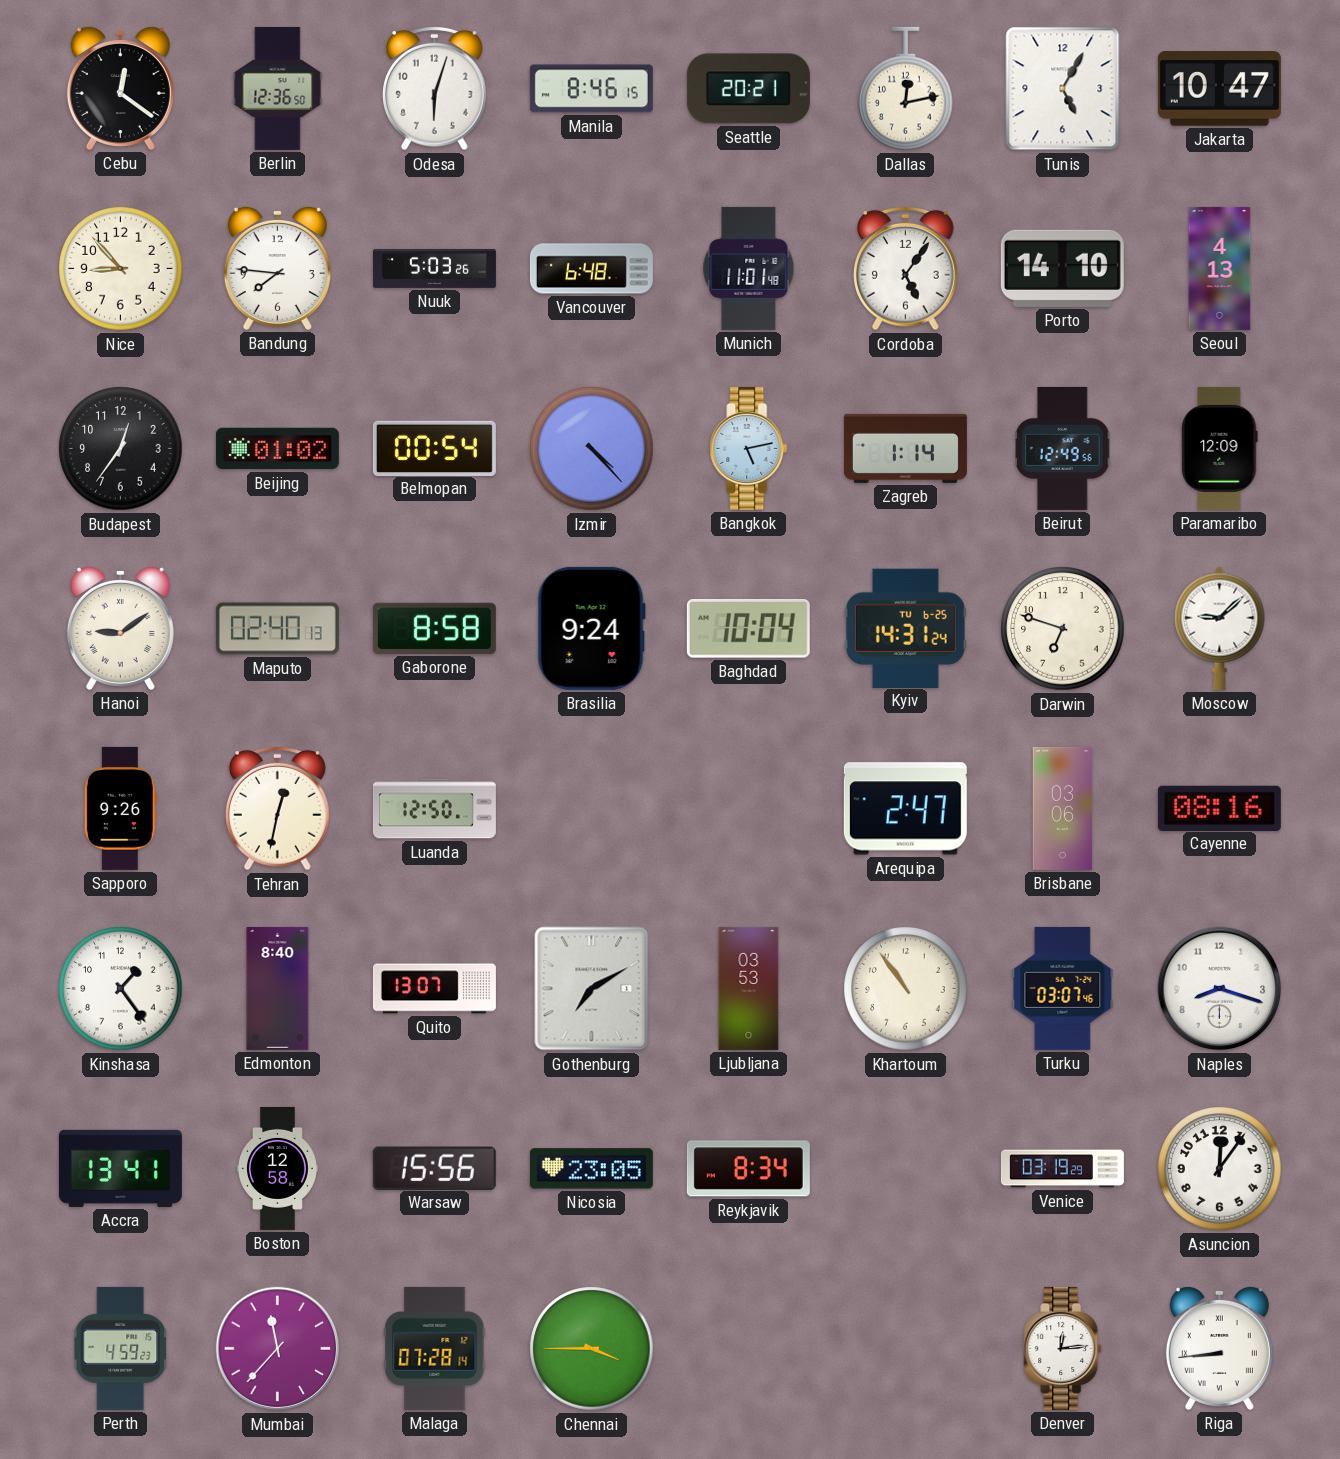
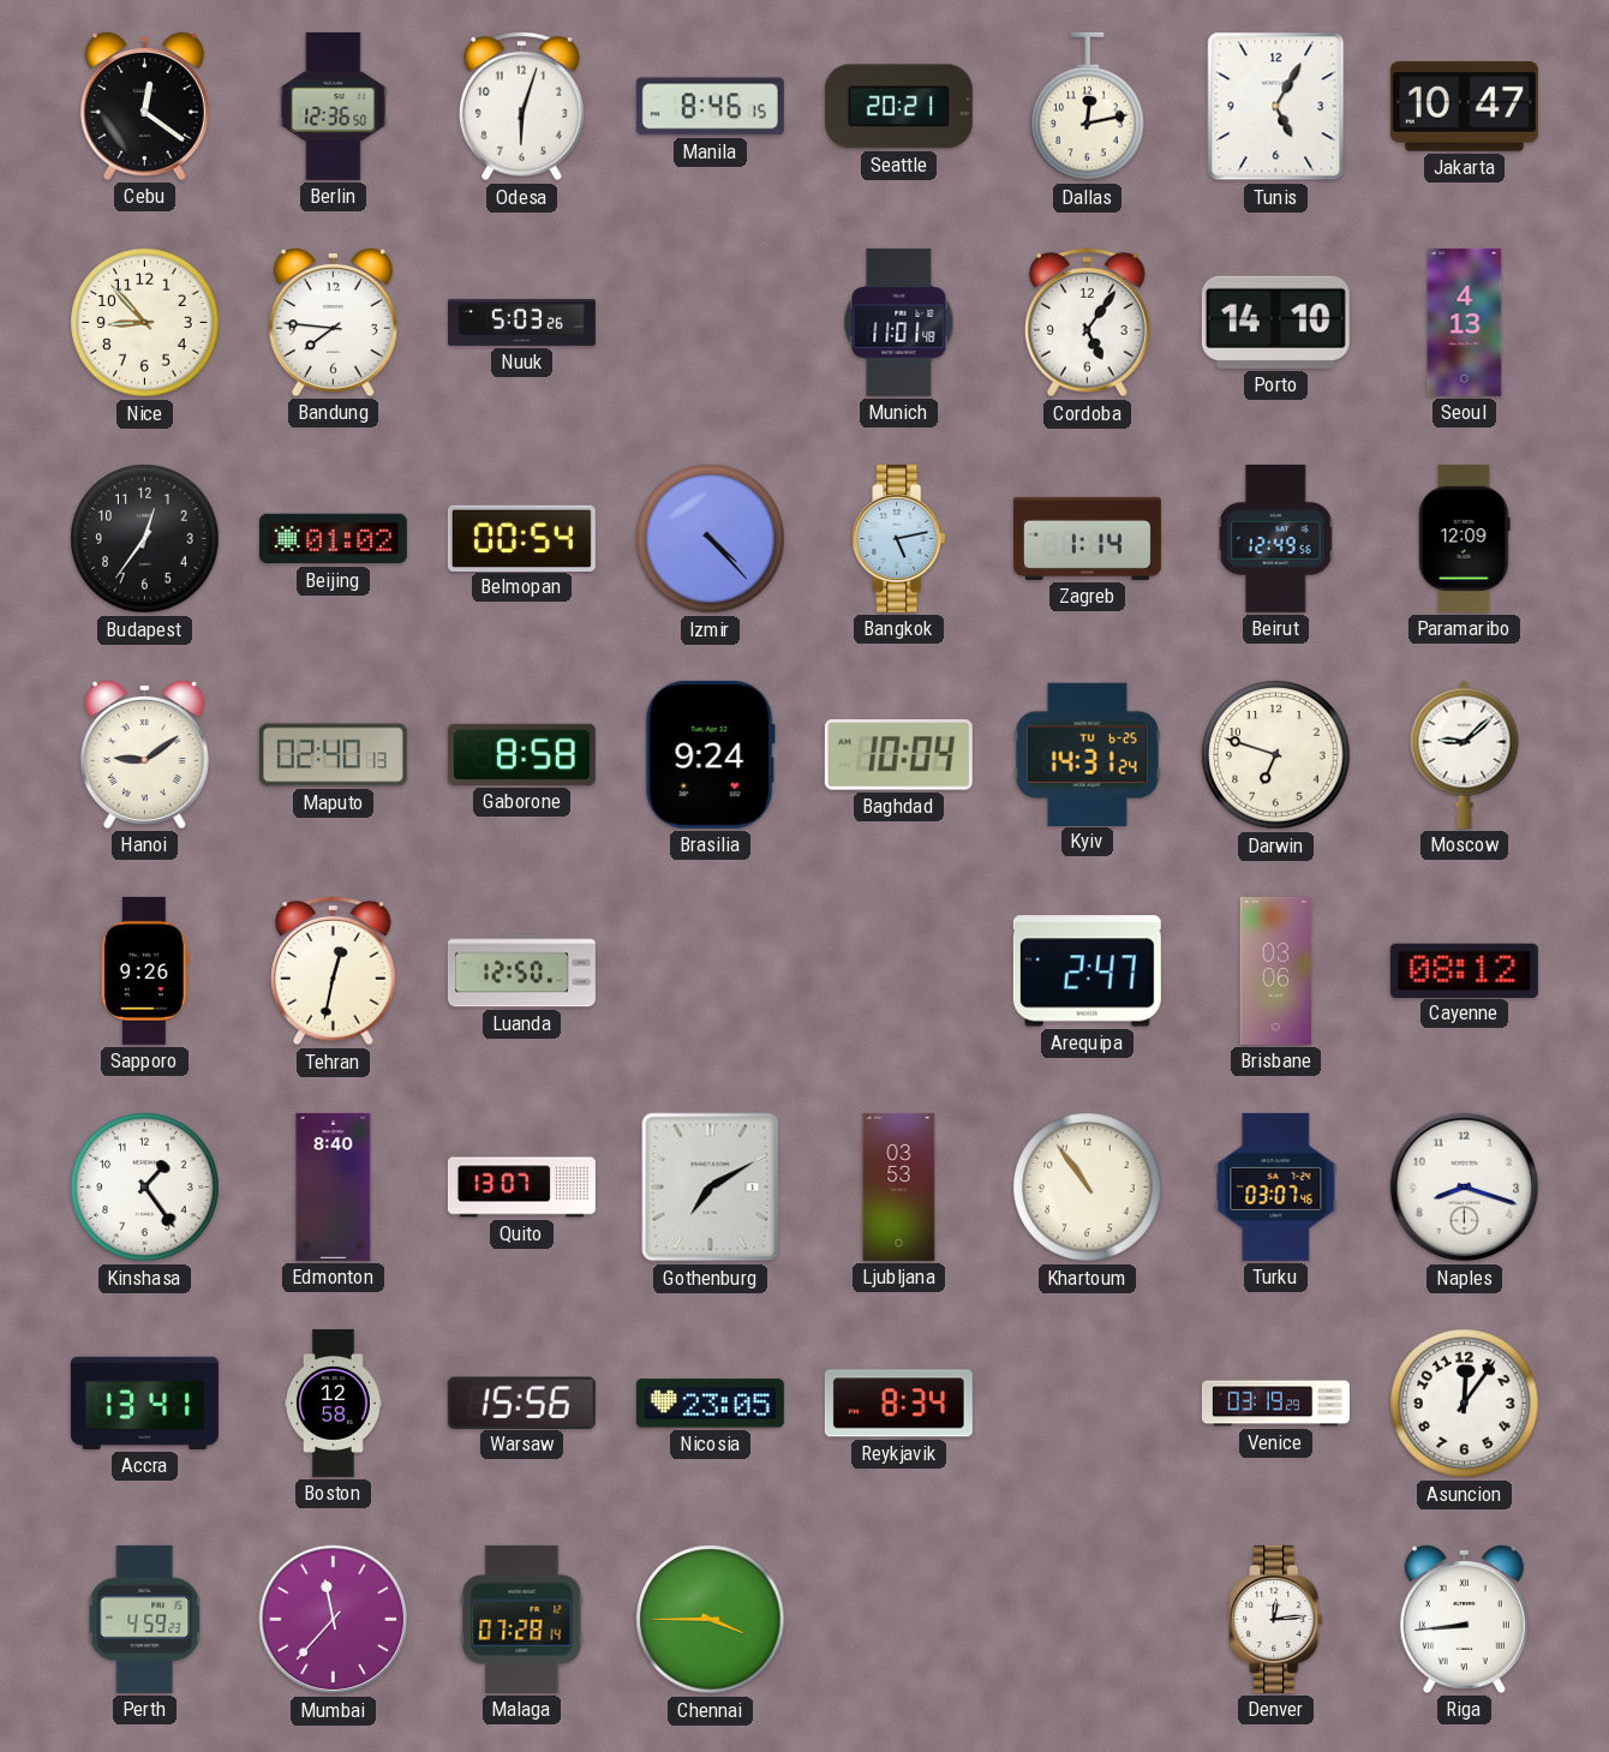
Vancouver: 6:48 -> none
Cayenne: 08:16 -> 08:12
